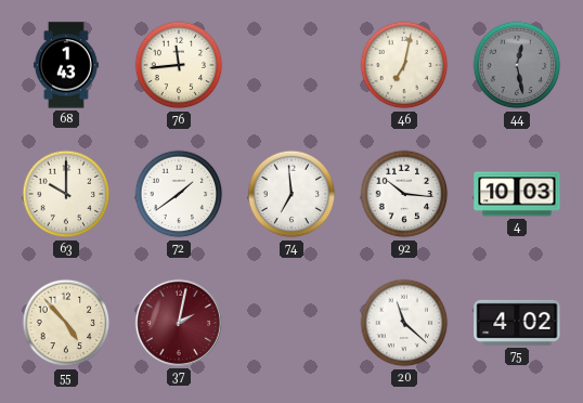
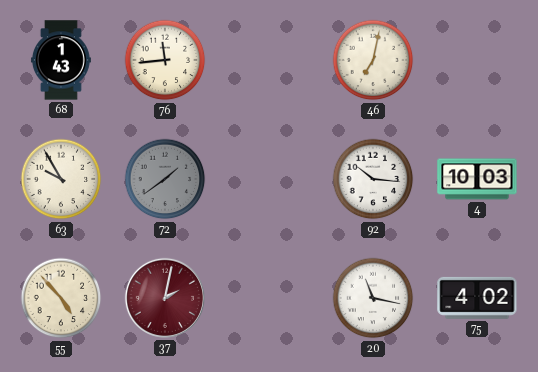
44: 12:28 -> none
63: 10:00 -> 9:55
72 dial: white -> grey
74: 6:59 -> none
20: 11:22 -> 11:17
